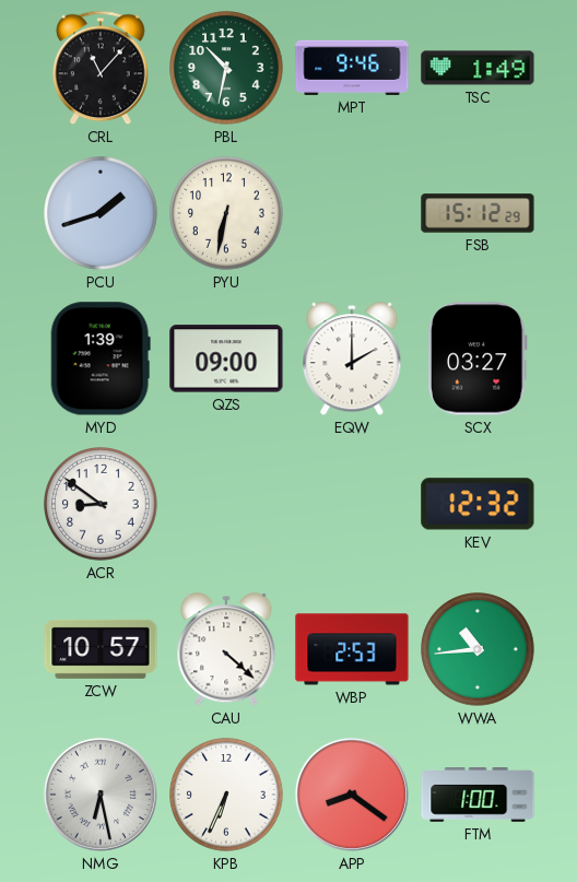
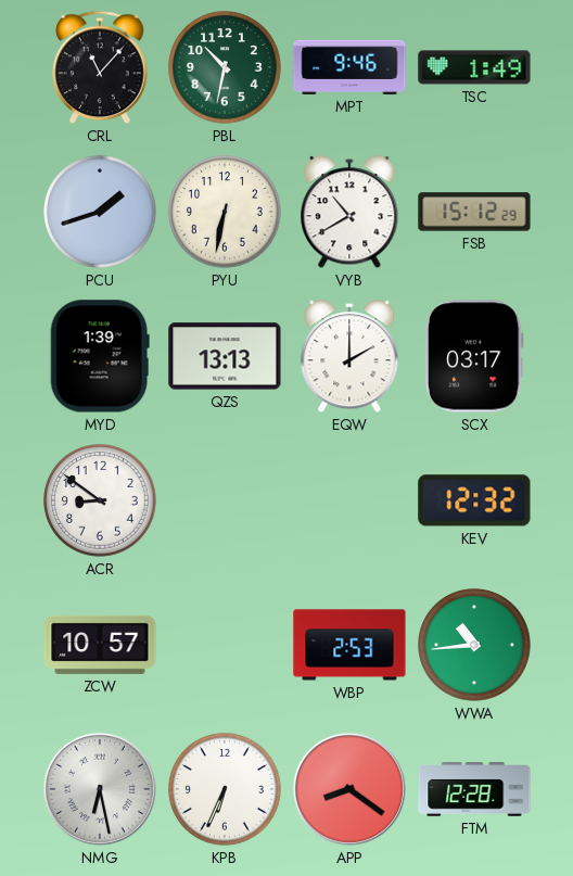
VYB: none -> 10:40
QZS: 09:00 -> 13:13
SCX: 03:27 -> 03:17
CAU: 4:22 -> none
FTM: 1:00 -> 12:28
